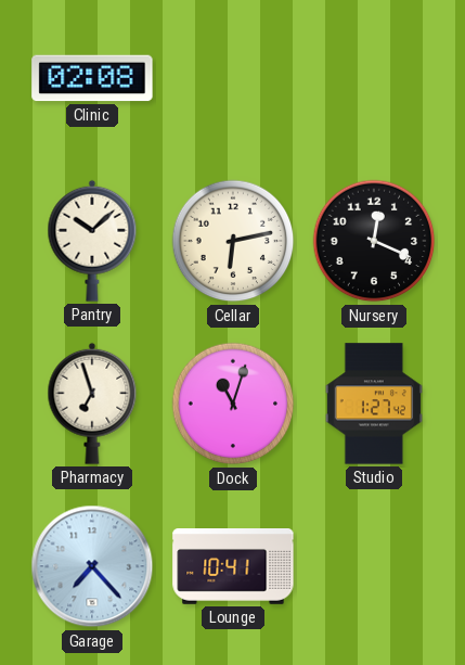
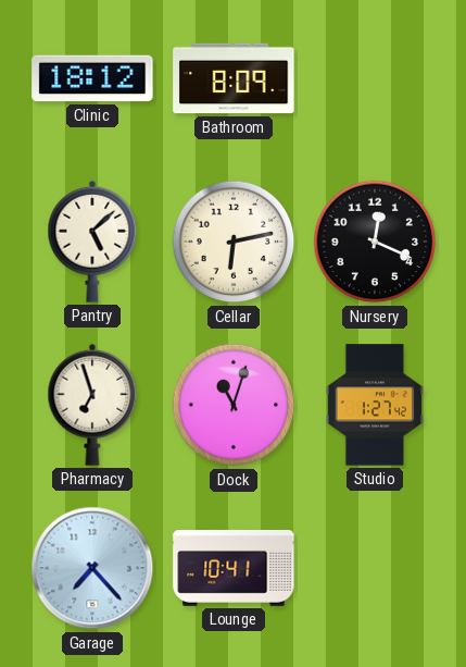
Clinic: 02:08 -> 18:12
Bathroom: none -> 8:09
Pantry: 10:08 -> 5:08
